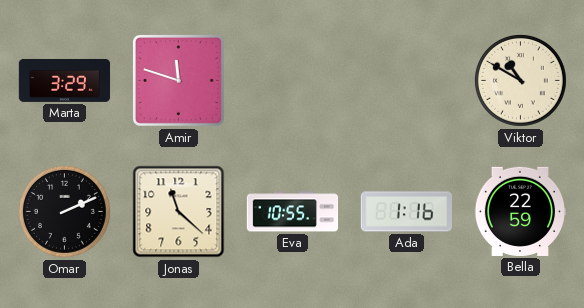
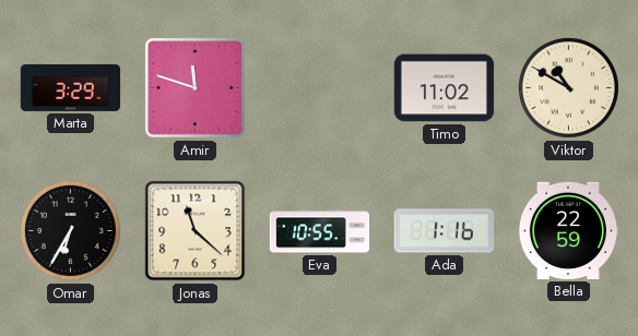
Timo: none -> 11:02
Omar: 2:11 -> 6:35
